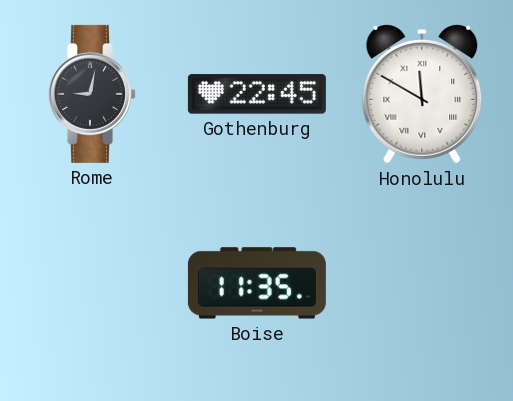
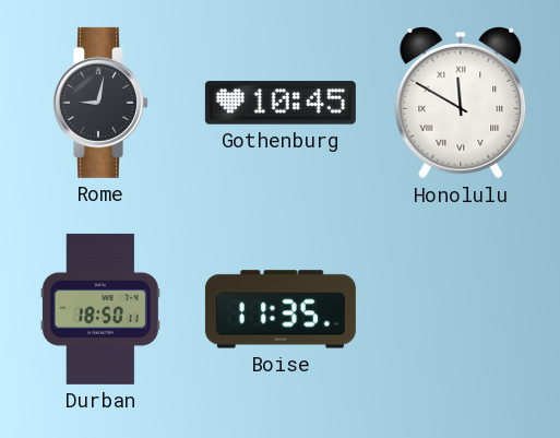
Gothenburg: 22:45 -> 10:45
Durban: none -> 18:50
